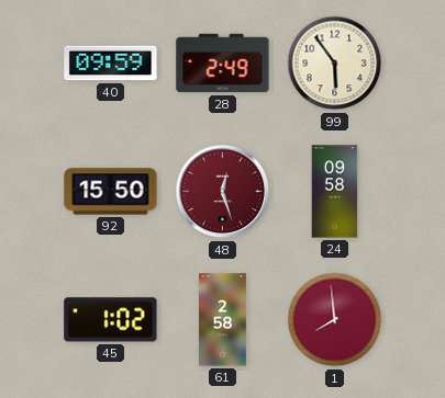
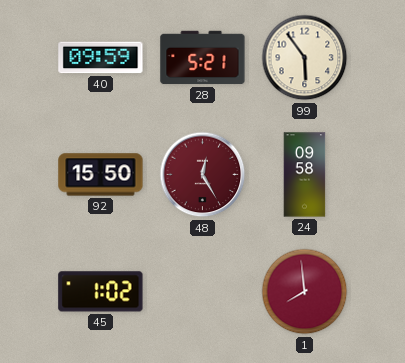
28: 2:49 -> 5:21
48: 12:27 -> 12:25
61: 2:58 -> none
